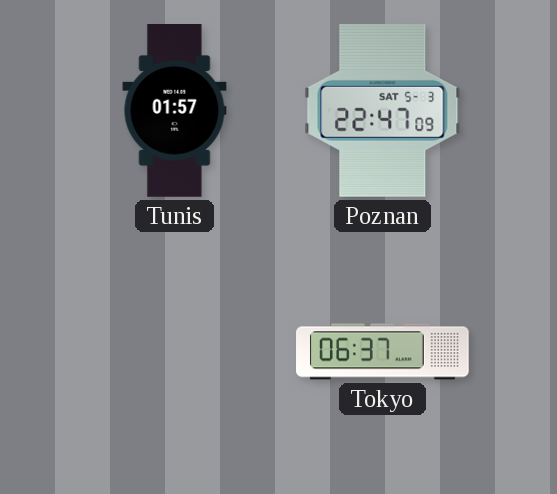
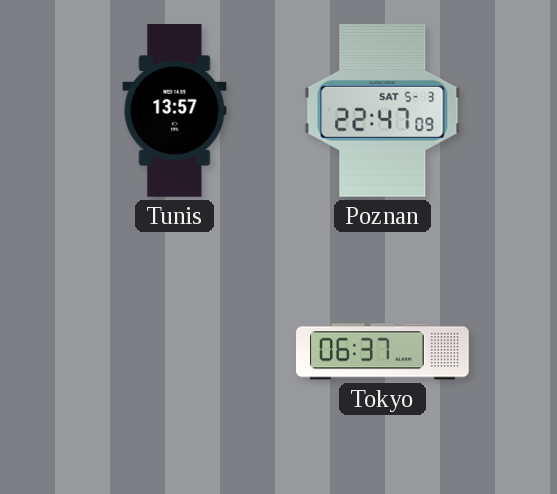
Tunis: 01:57 -> 13:57
